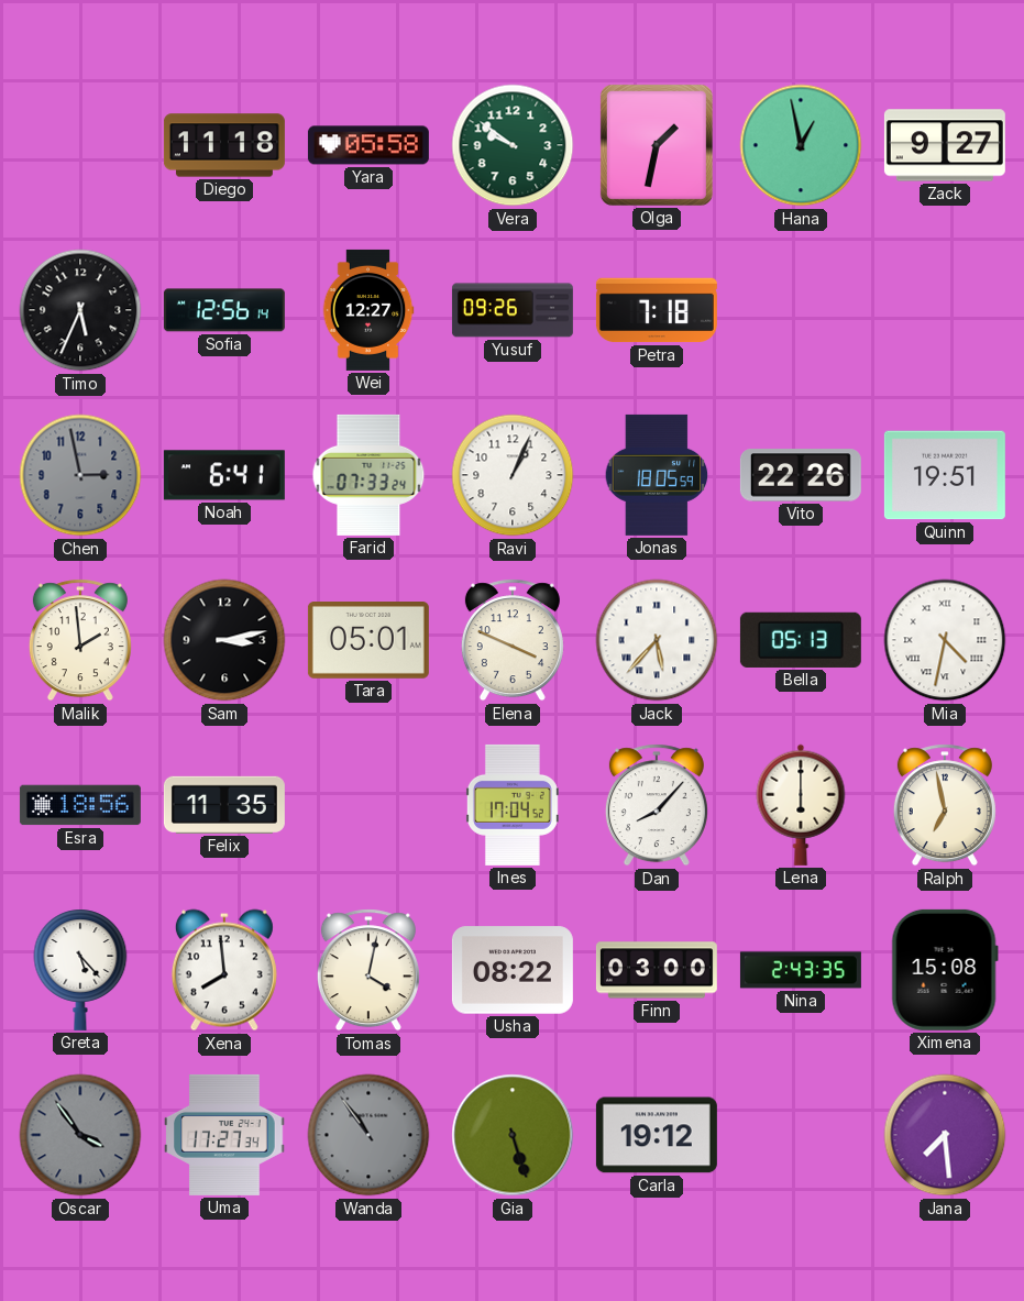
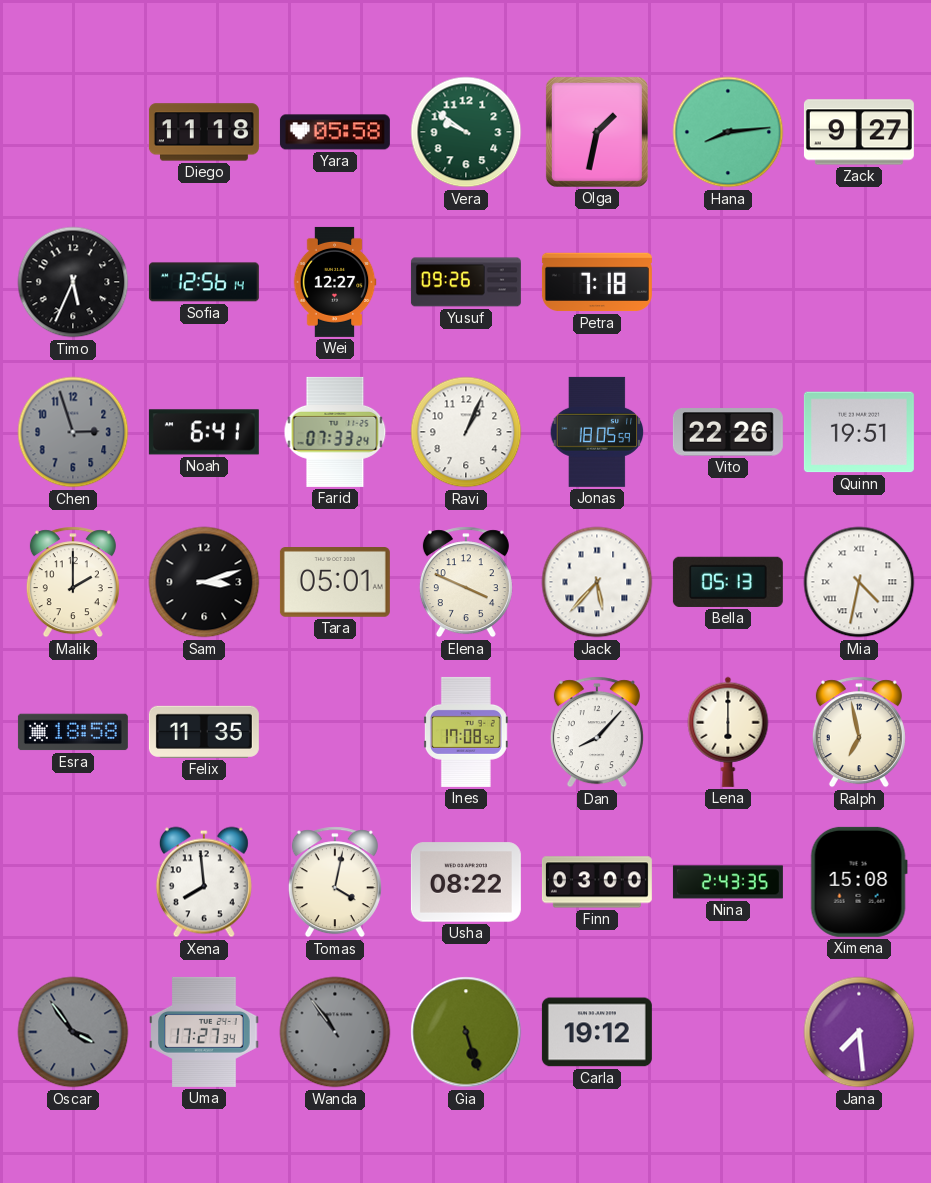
Hana: 12:58 -> 8:14
Chen: 2:58 -> 2:57
Malik: 1:59 -> 2:00
Sam: 3:13 -> 3:12
Esra: 18:56 -> 18:58
Ines: 17:04 -> 17:08
Greta: 5:23 -> none
